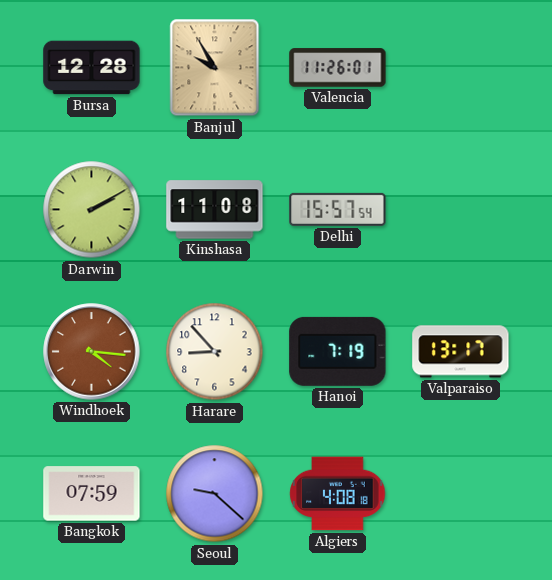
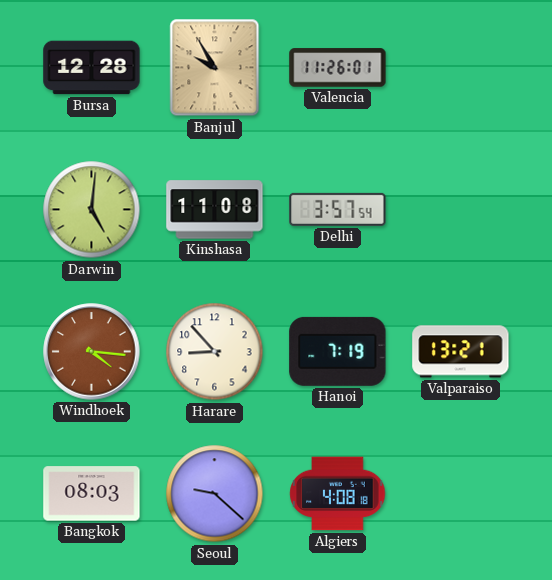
Darwin: 2:10 -> 5:01
Delhi: 15:57 -> 3:57
Valparaiso: 13:17 -> 13:21
Bangkok: 07:59 -> 08:03
